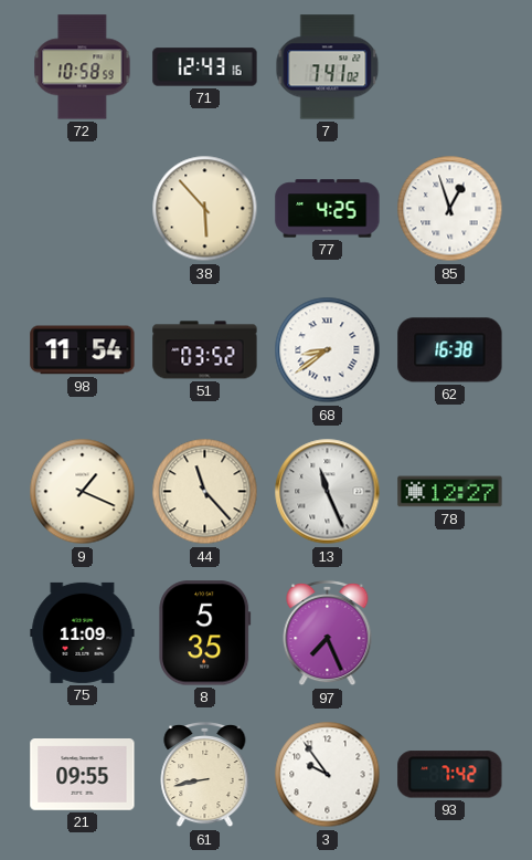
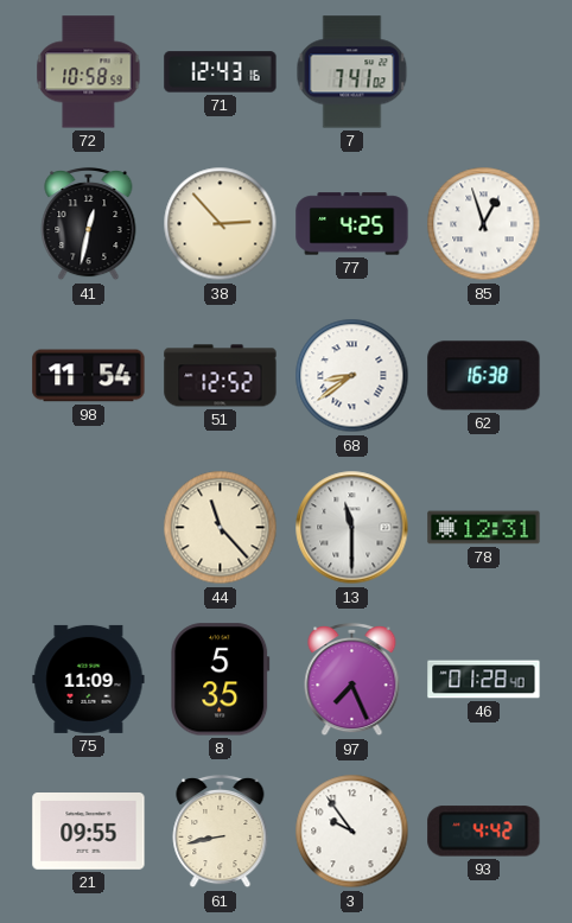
41: none -> 12:32
38: 5:53 -> 2:53
51: 03:52 -> 12:52
9: 1:19 -> none
13: 11:26 -> 11:30
78: 12:27 -> 12:31
46: none -> 01:28
93: 7:42 -> 4:42
